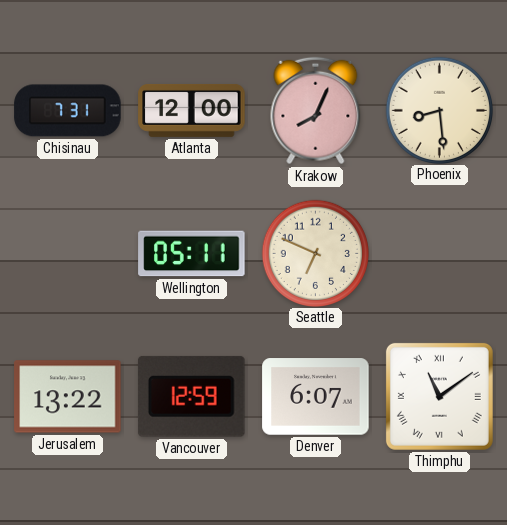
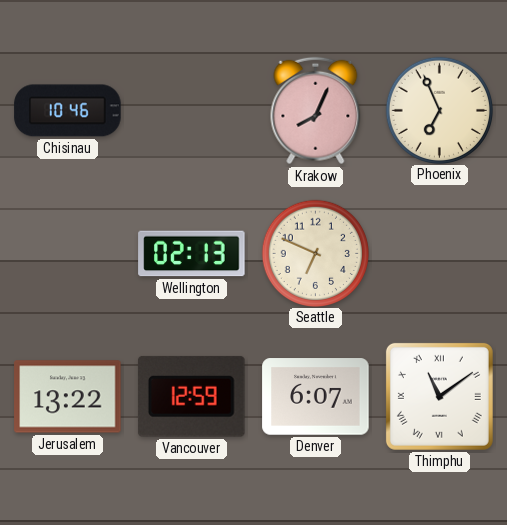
Chisinau: 7:31 -> 10:46
Atlanta: 12:00 -> none
Phoenix: 8:29 -> 6:56
Wellington: 05:11 -> 02:13
